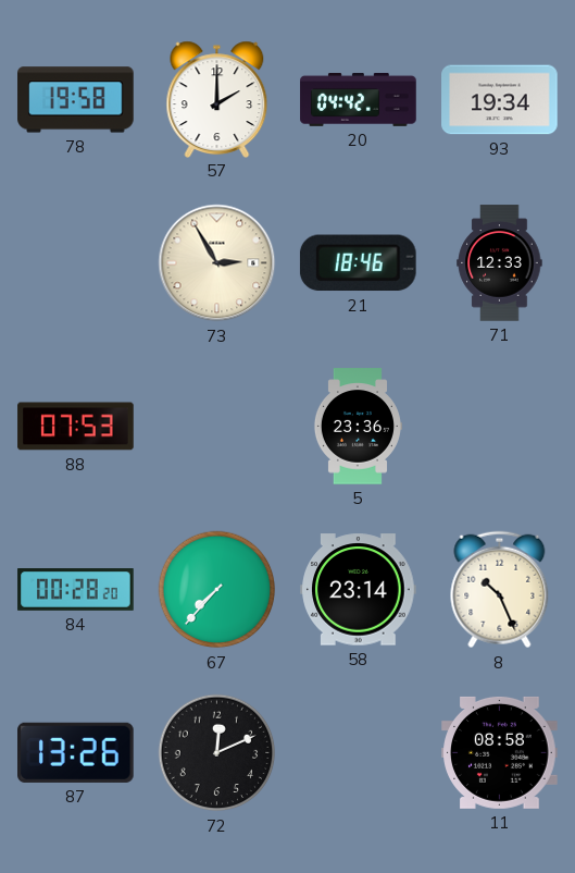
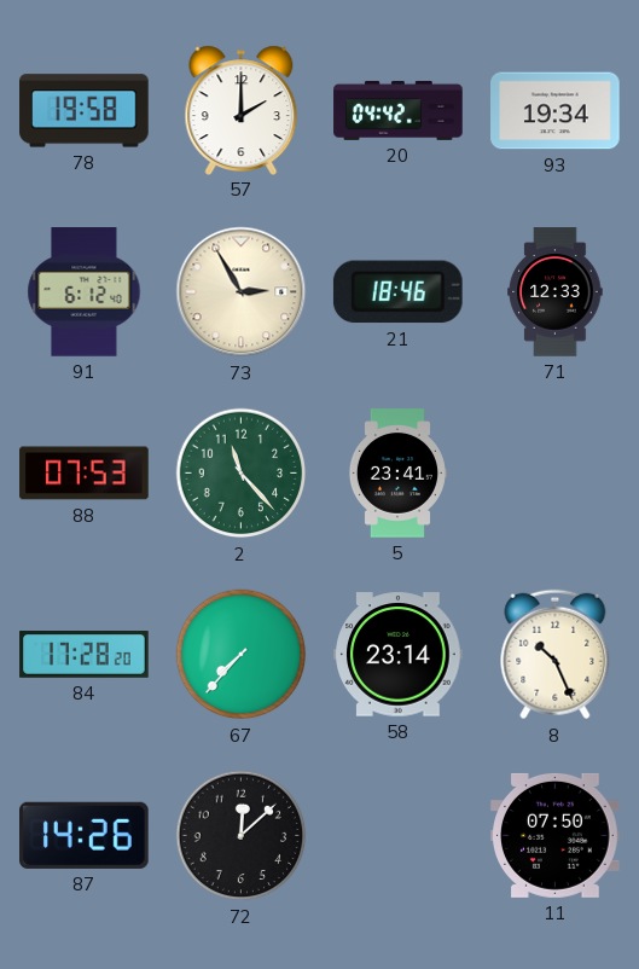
91: none -> 6:12
2: none -> 11:23
5: 23:36 -> 23:41
84: 00:28 -> 17:28
87: 13:26 -> 14:26
72: 12:11 -> 12:08
11: 08:58 -> 07:50
